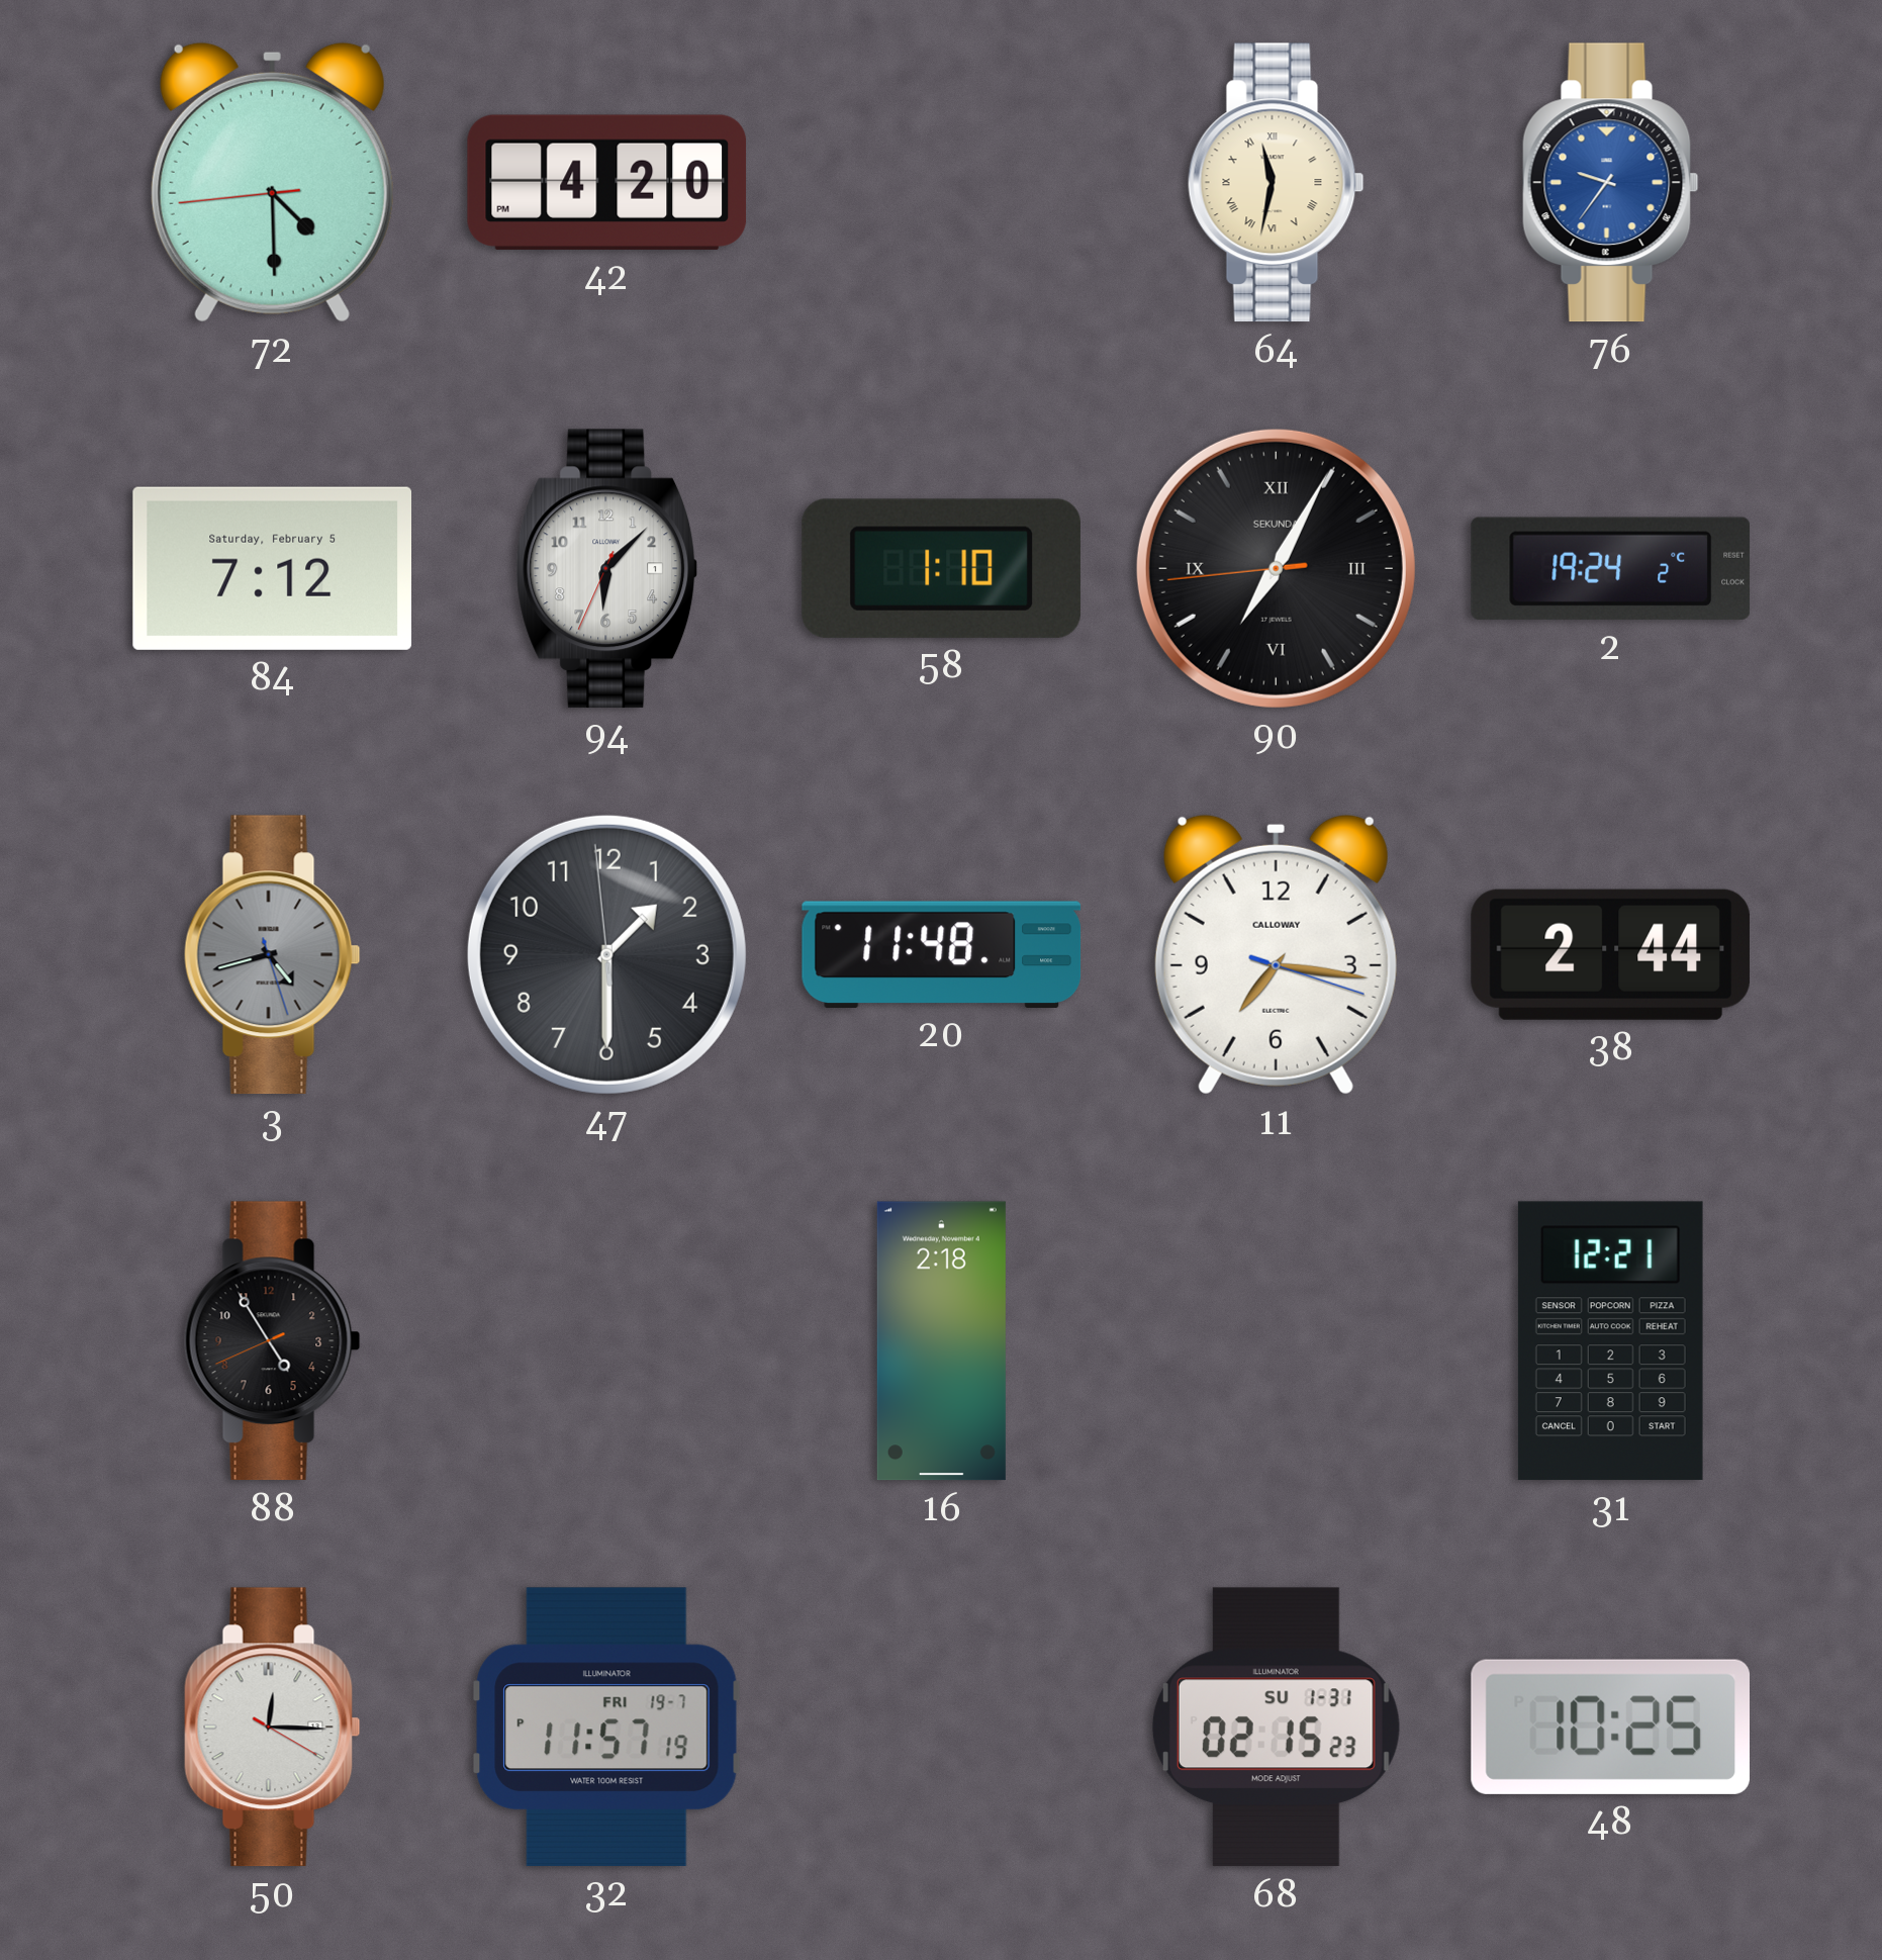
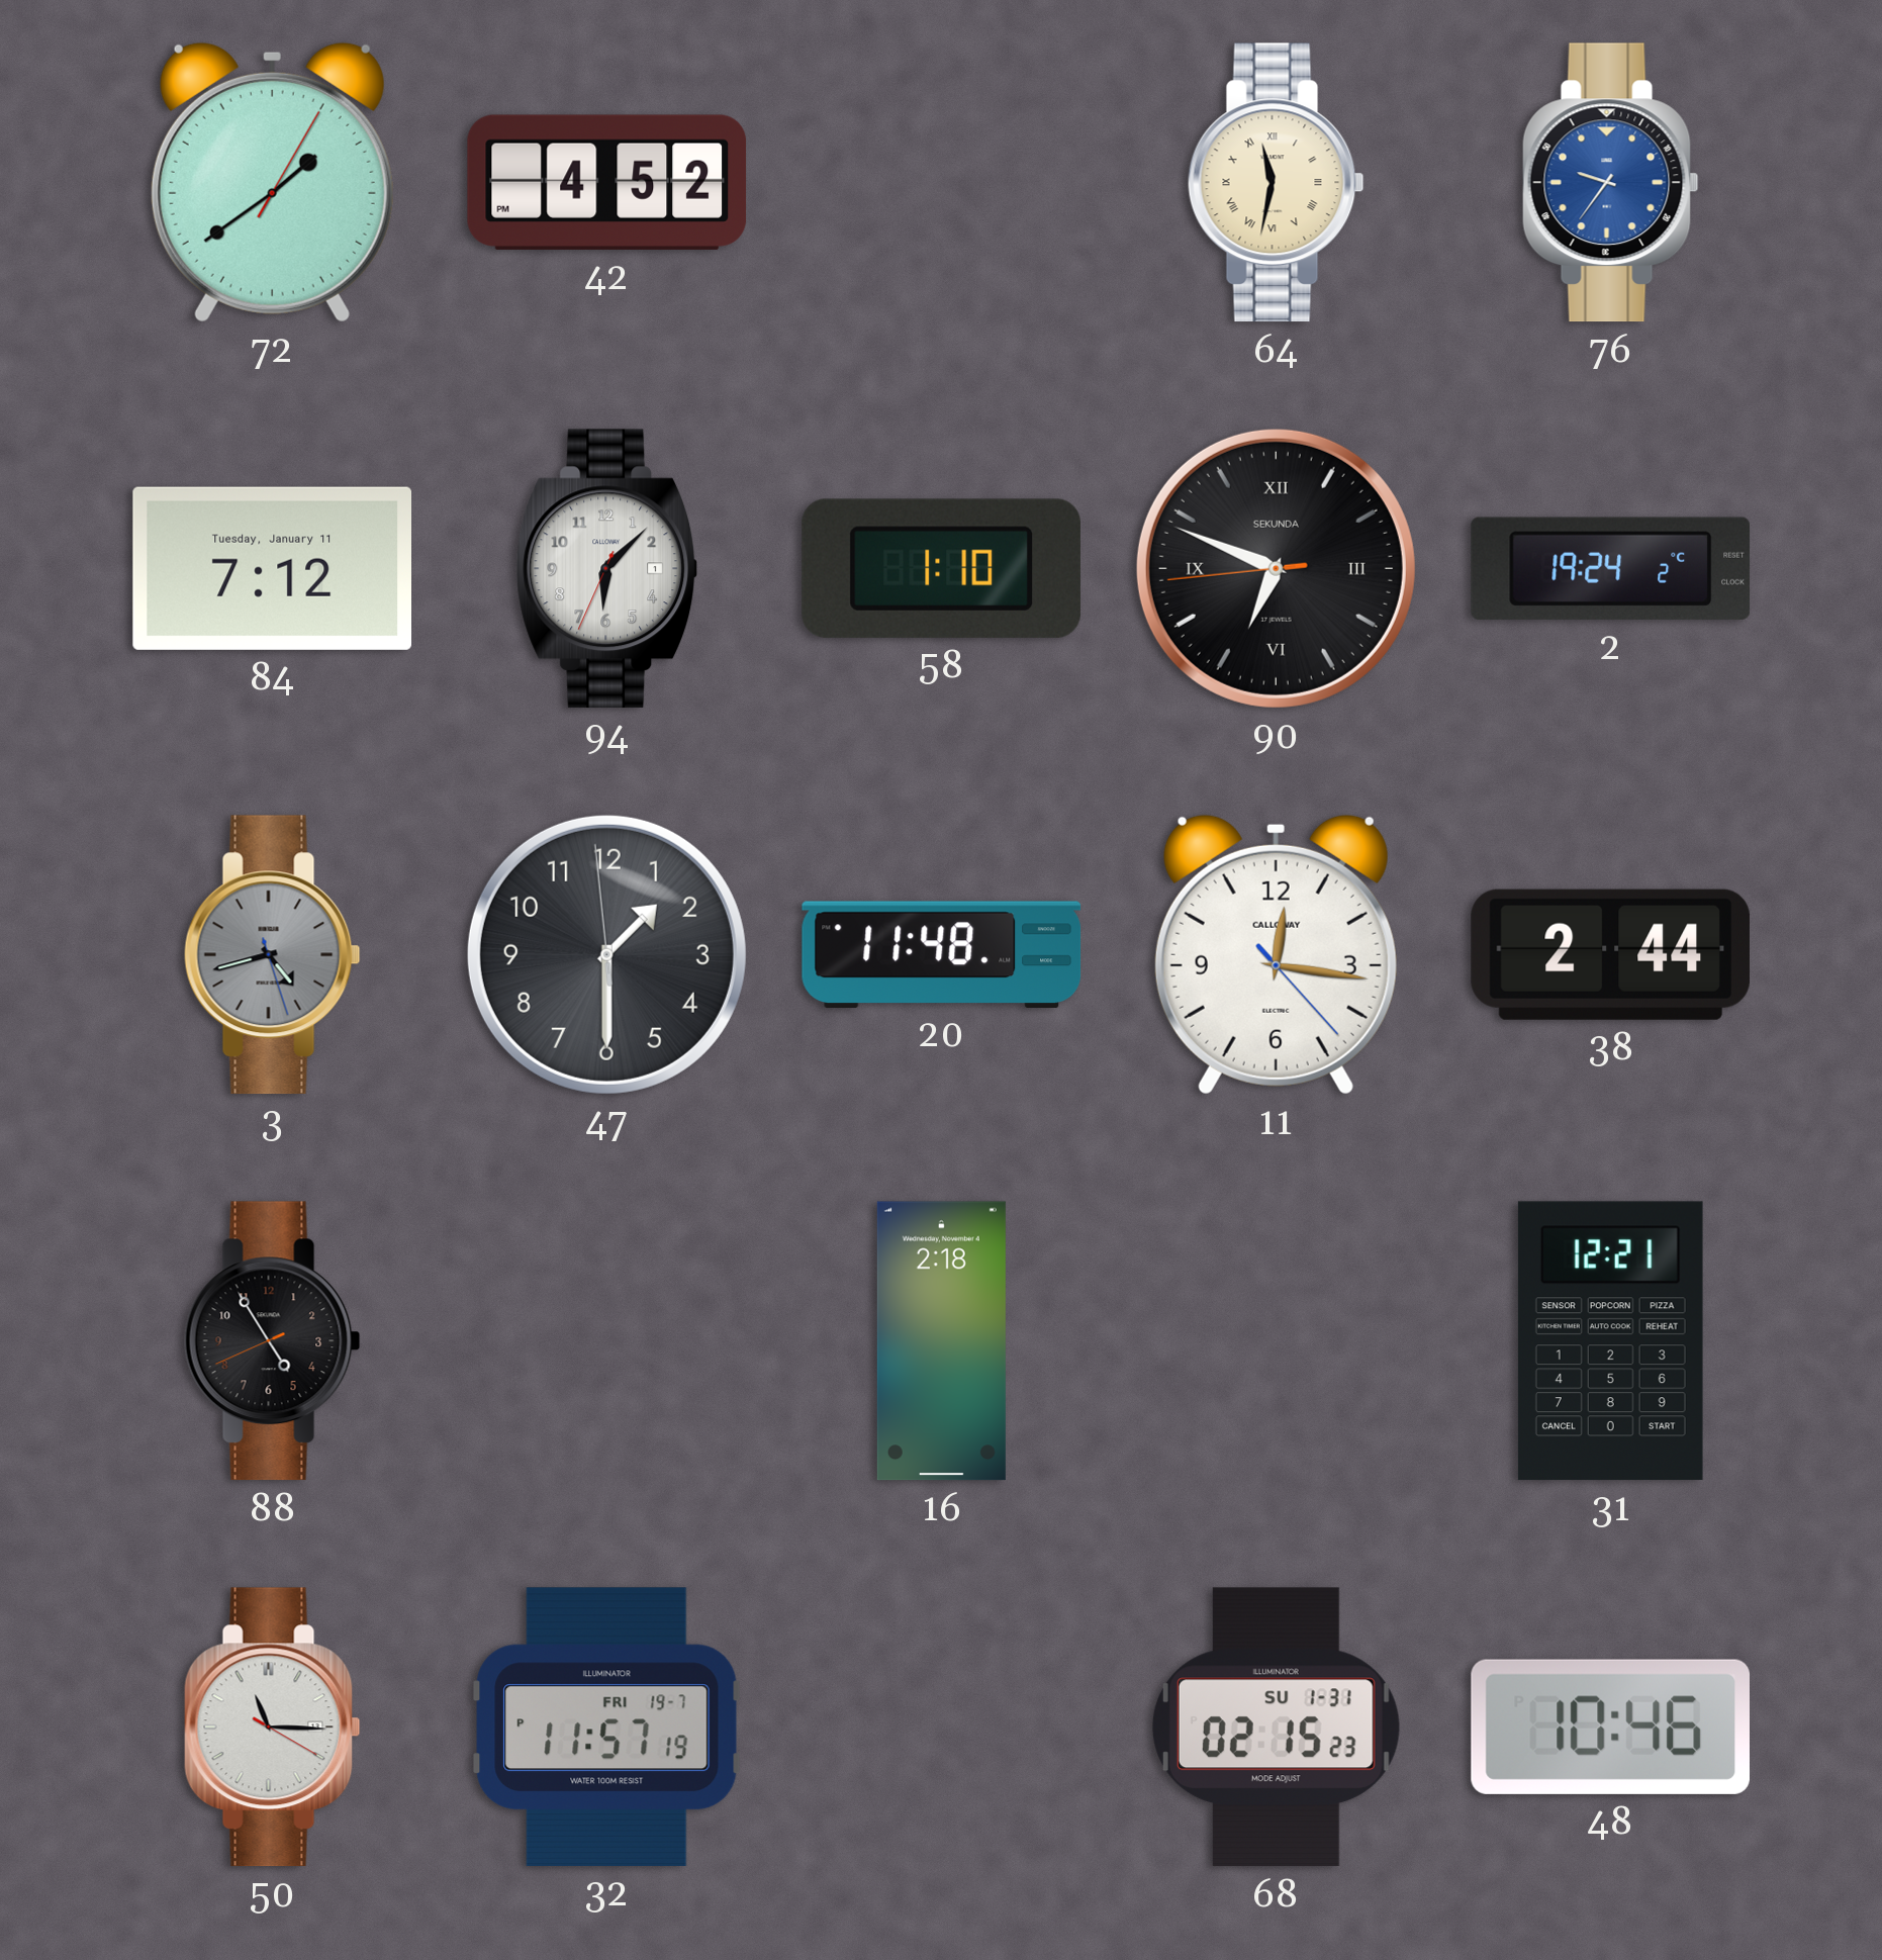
72: 4:29 -> 1:39
42: 4:20 -> 4:52
84 date: Saturday, February 5 -> Tuesday, January 11
90: 7:04 -> 6:48
11: 7:16 -> 12:16
50: 12:15 -> 11:15
48: 10:25 -> 10:46
